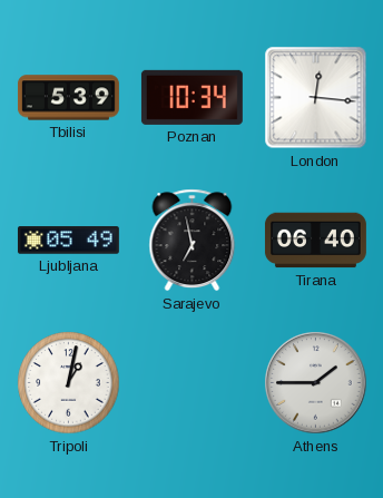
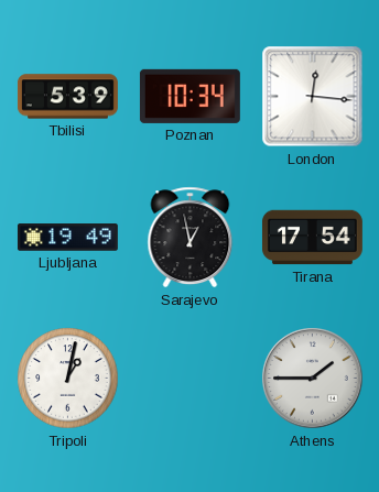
Ljubljana: 05:49 -> 19:49
Sarajevo: 6:58 -> 12:58
Tirana: 06:40 -> 17:54
